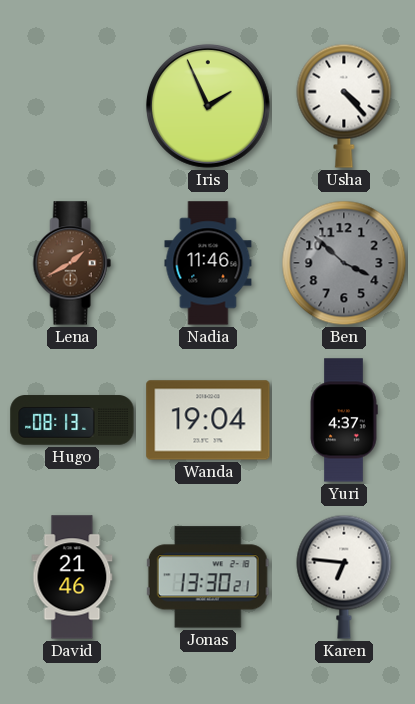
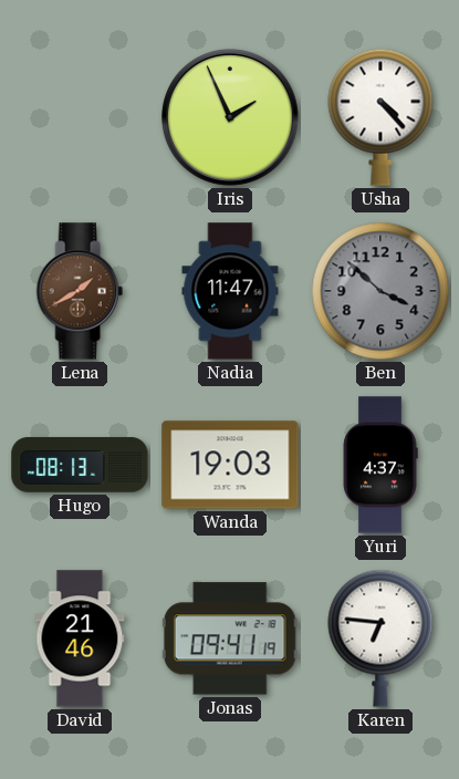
Nadia: 11:46 -> 11:47
Wanda: 19:04 -> 19:03
Jonas: 13:30 -> 09:41
